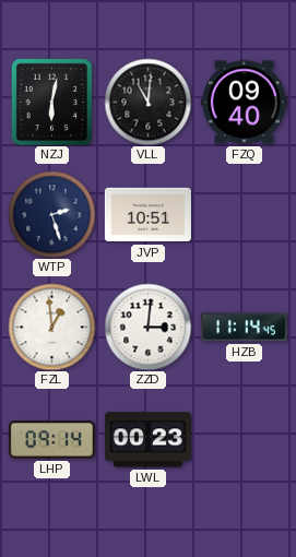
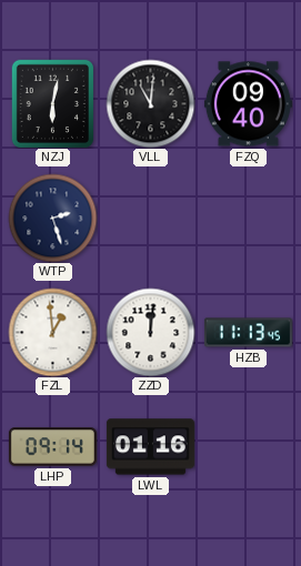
JVP: 10:51 -> none
ZZD: 3:01 -> 12:01
HZB: 11:14 -> 11:13
LWL: 00:23 -> 01:16
